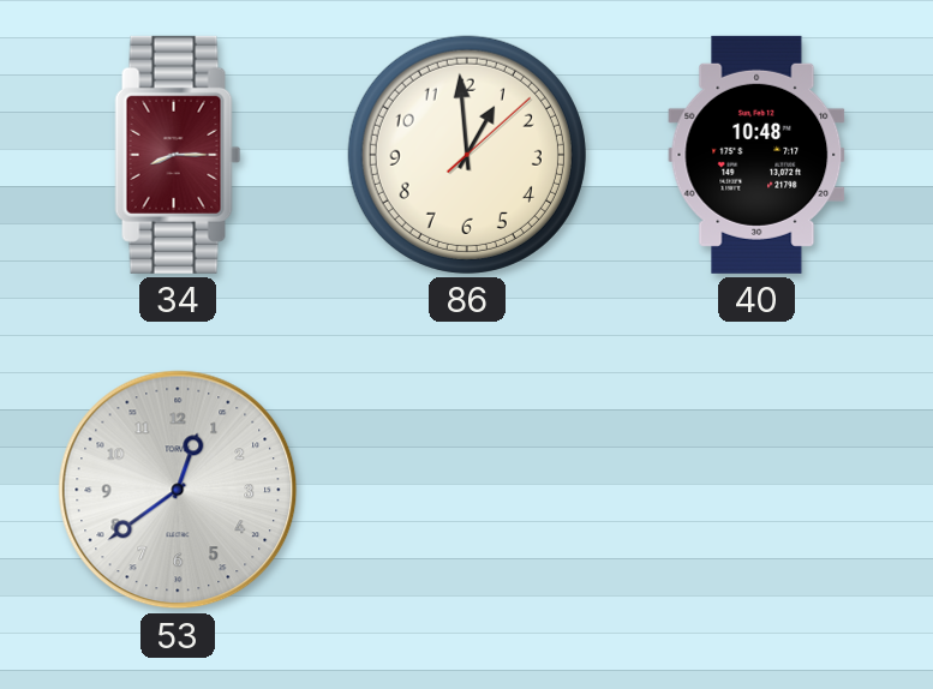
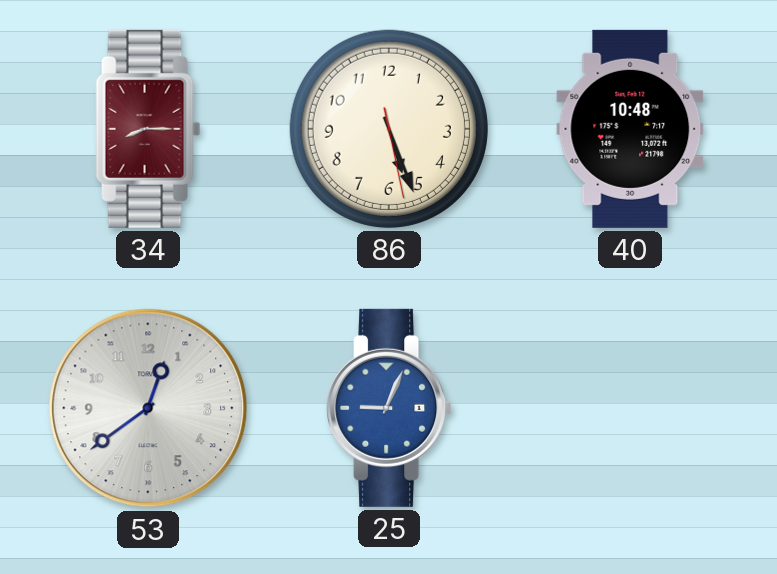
86: 12:59 -> 5:26
25: none -> 9:04
